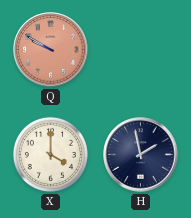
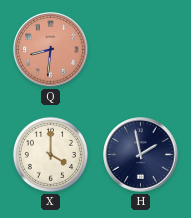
Q: 9:50 -> 8:31
